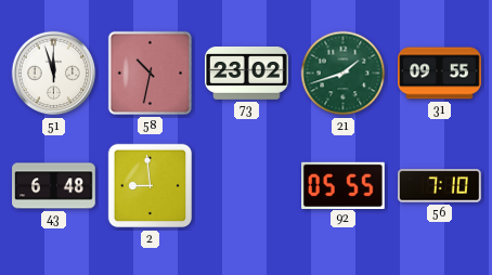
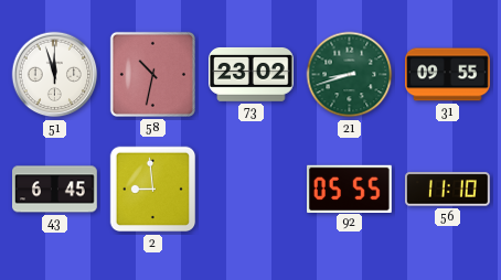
21: 1:42 -> 8:42
43: 6:48 -> 6:45
56: 7:10 -> 11:10
